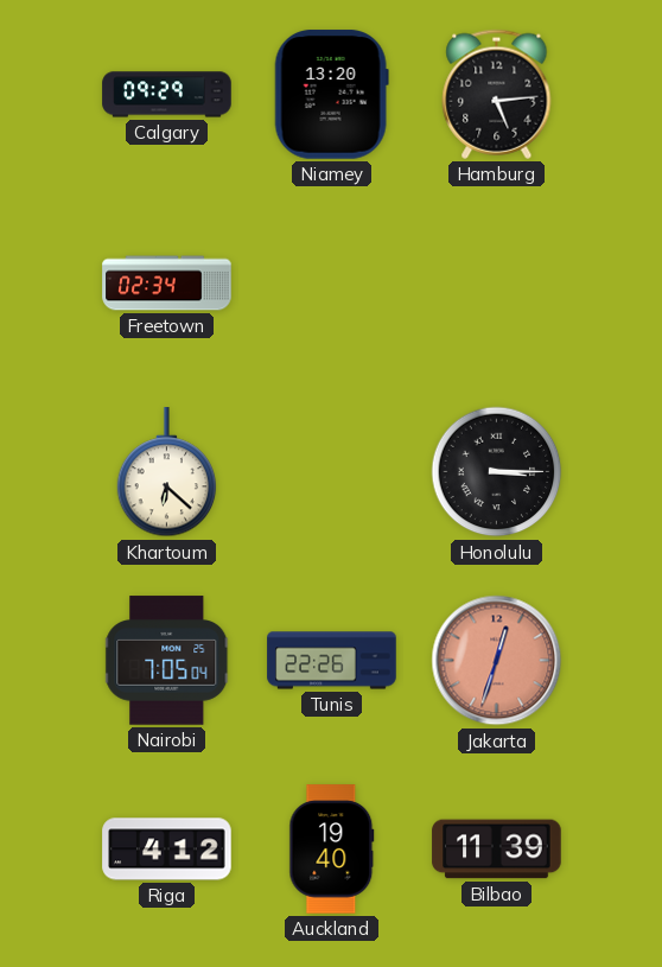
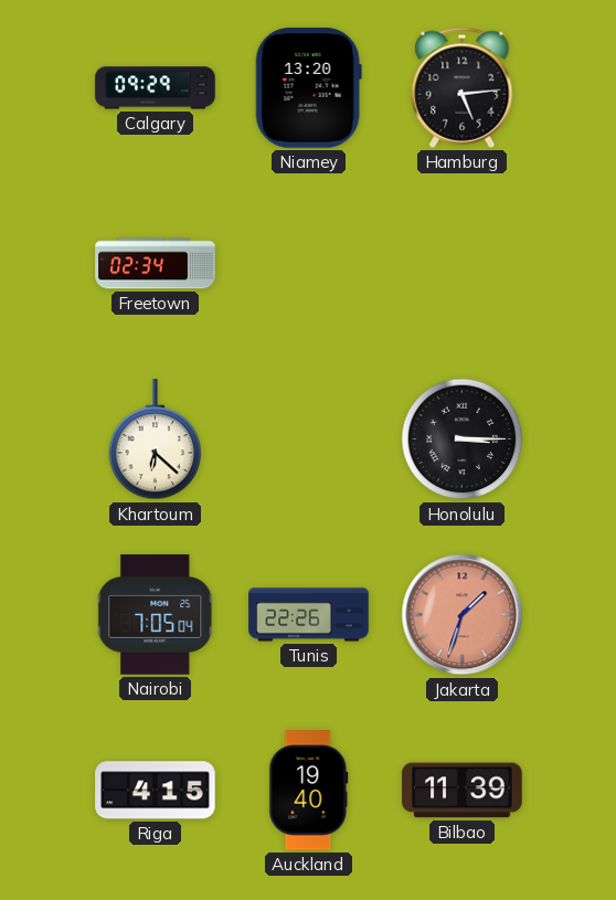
Jakarta: 12:33 -> 1:33
Riga: 4:12 -> 4:15
